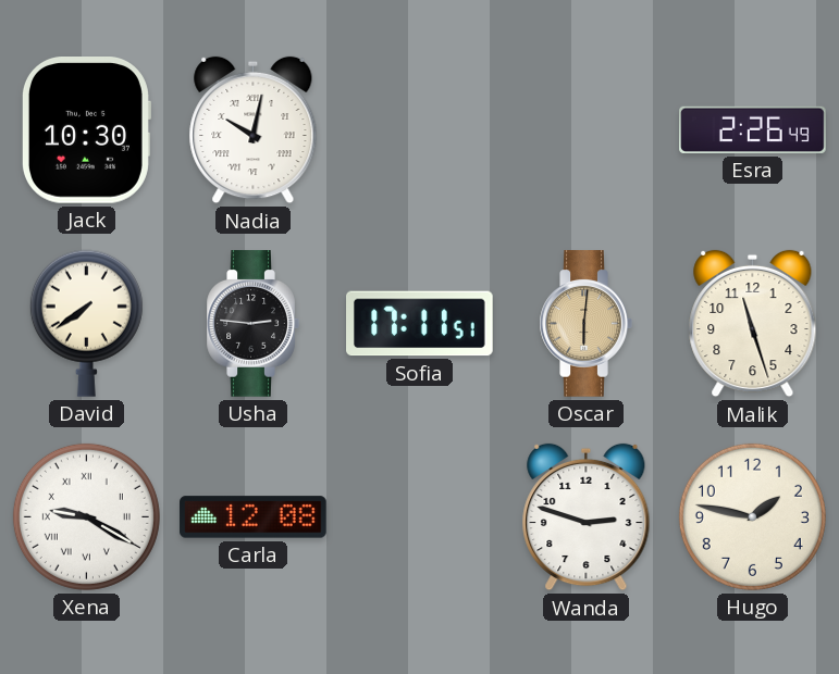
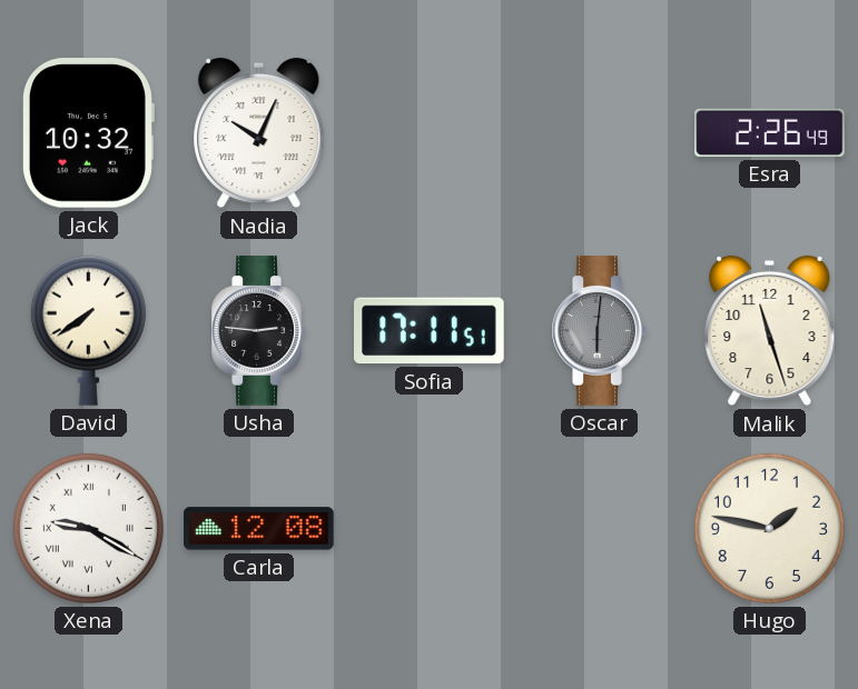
Jack: 10:30 -> 10:32
Nadia: 10:02 -> 10:04
Oscar dial: champagne -> grey
Wanda: 2:48 -> none
